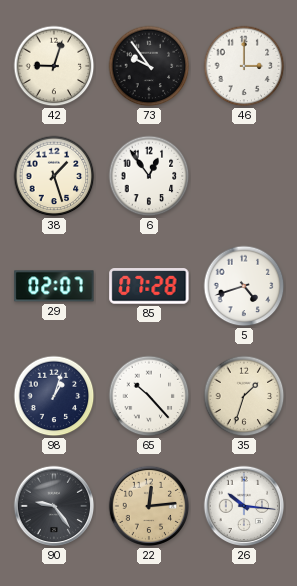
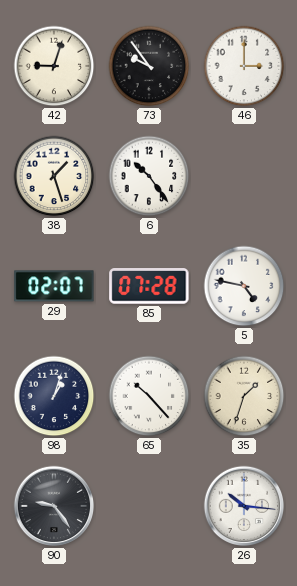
6: 12:54 -> 10:24
5: 4:42 -> 4:47
22: 12:14 -> none
